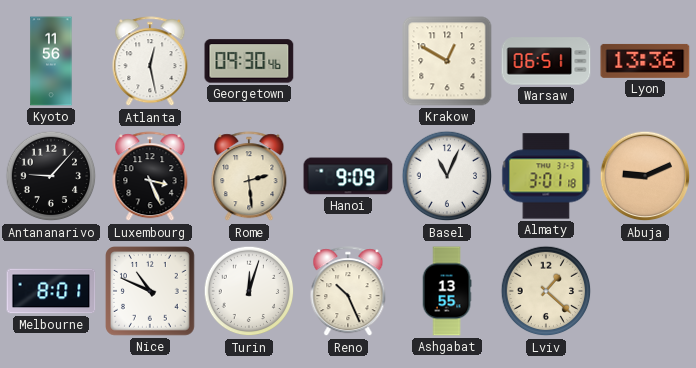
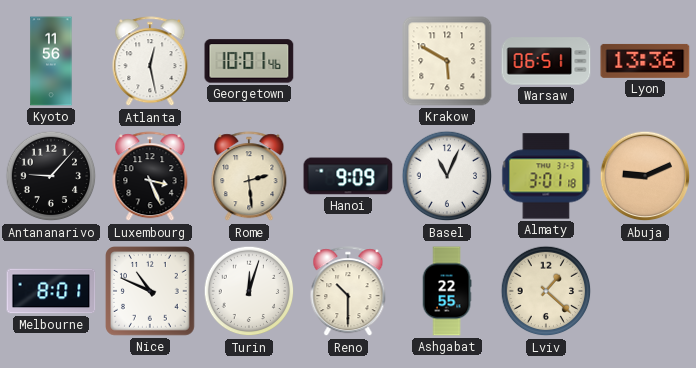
Georgetown: 09:30 -> 10:01
Krakow: 12:50 -> 5:50
Reno: 10:26 -> 10:30
Ashgabat: 13:55 -> 22:55
